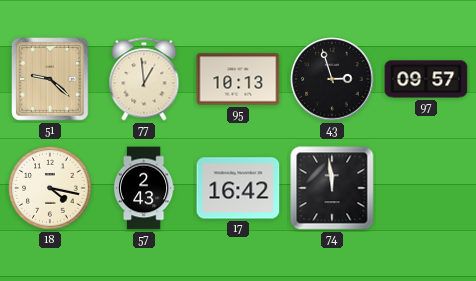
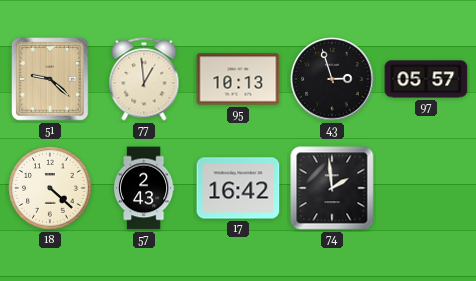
97: 09:57 -> 05:57
18: 4:17 -> 4:22
74: 11:59 -> 1:59
